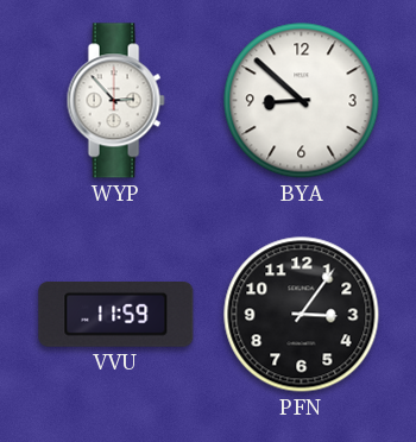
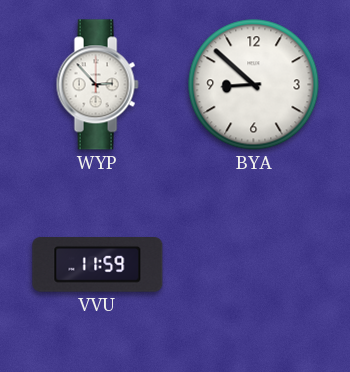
PFN: 3:06 -> none
